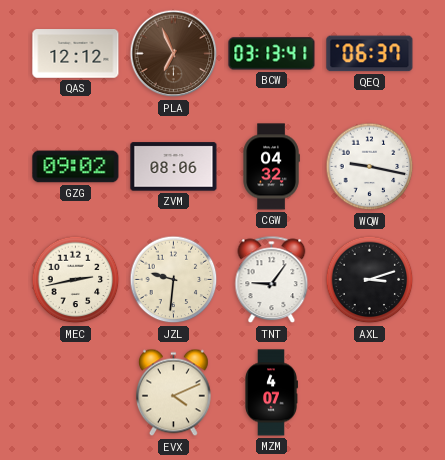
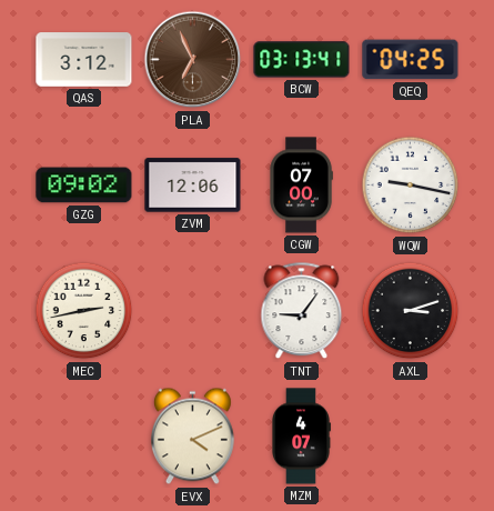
QAS: 12:12 -> 3:12
QEQ: 06:37 -> 04:25
ZVM: 08:06 -> 12:06
CGW: 04:32 -> 07:00
JZL: 9:31 -> none
